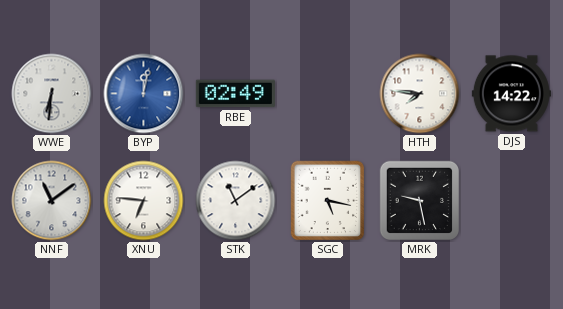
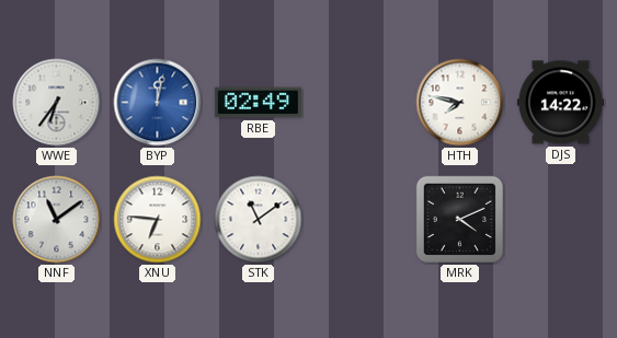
WWE: 6:31 -> 6:36
HTH: 7:46 -> 7:47
SGC: 5:17 -> none
MRK: 9:28 -> 4:11
